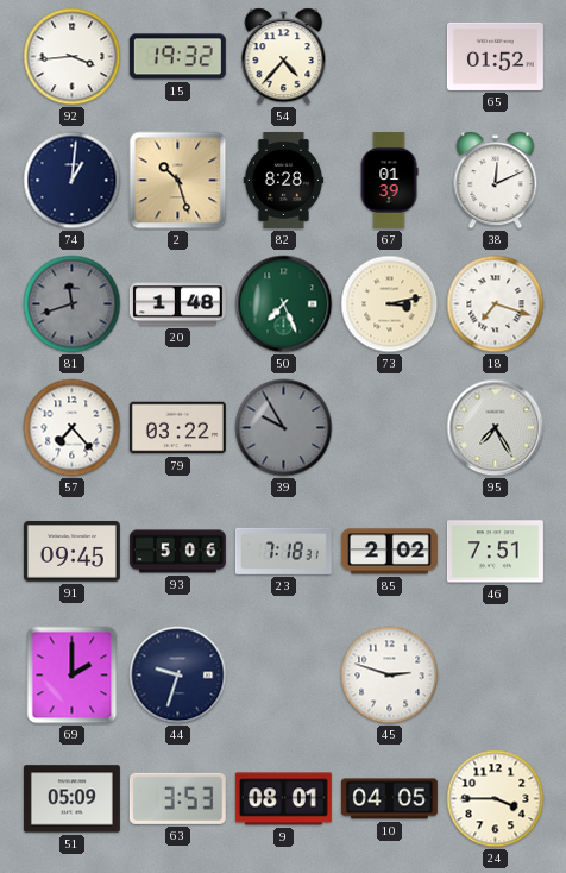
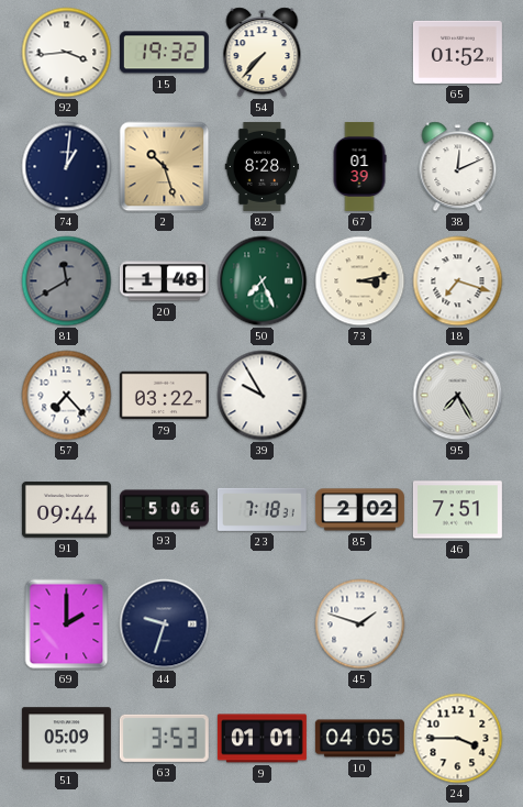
54: 4:37 -> 7:37
81: 11:42 -> 11:40
39 dial: grey -> white
91: 09:45 -> 09:44
45: 2:48 -> 1:48
9: 08:01 -> 01:01
